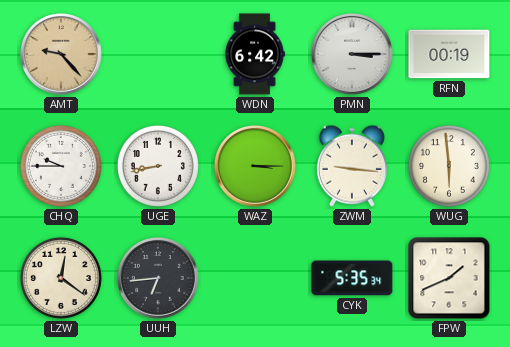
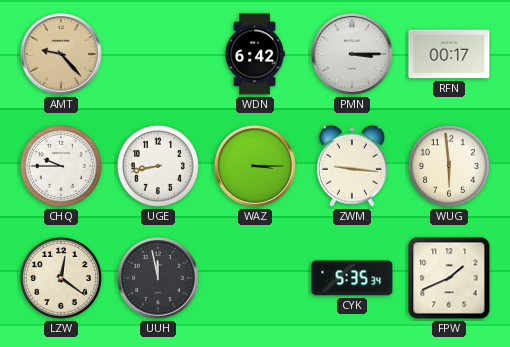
RFN: 00:19 -> 00:17
UUH: 6:44 -> 11:58
